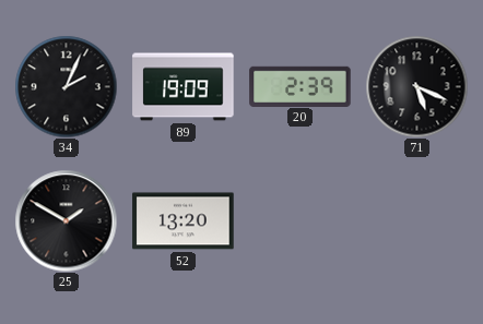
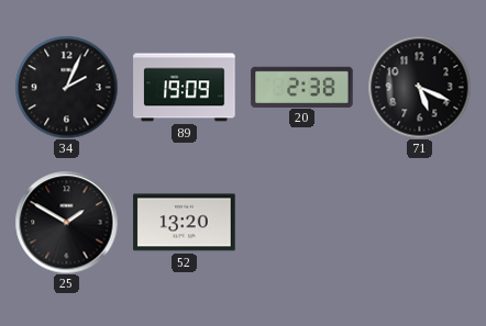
20: 2:39 -> 2:38
